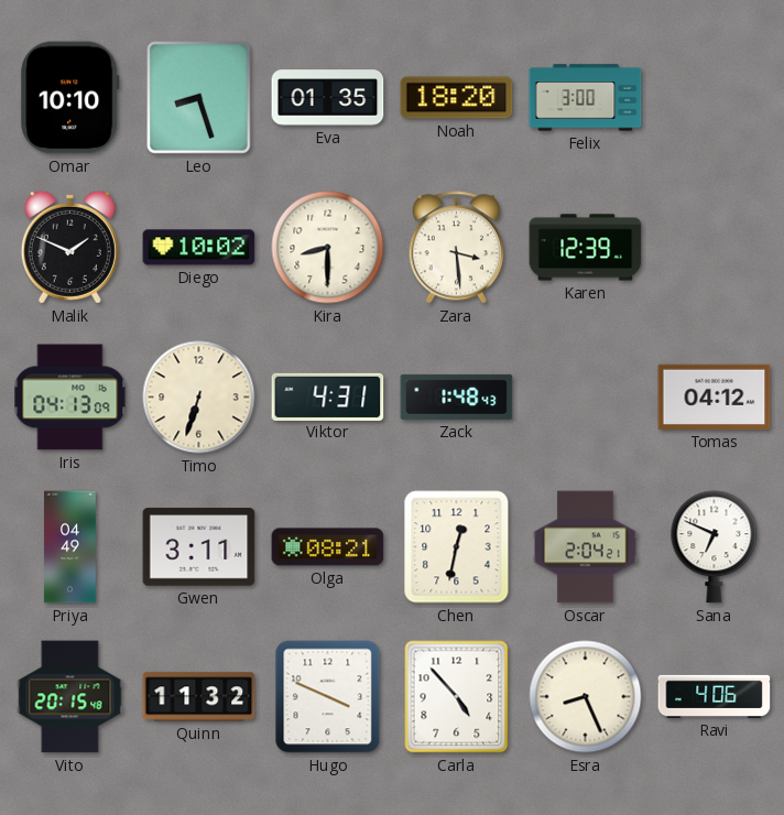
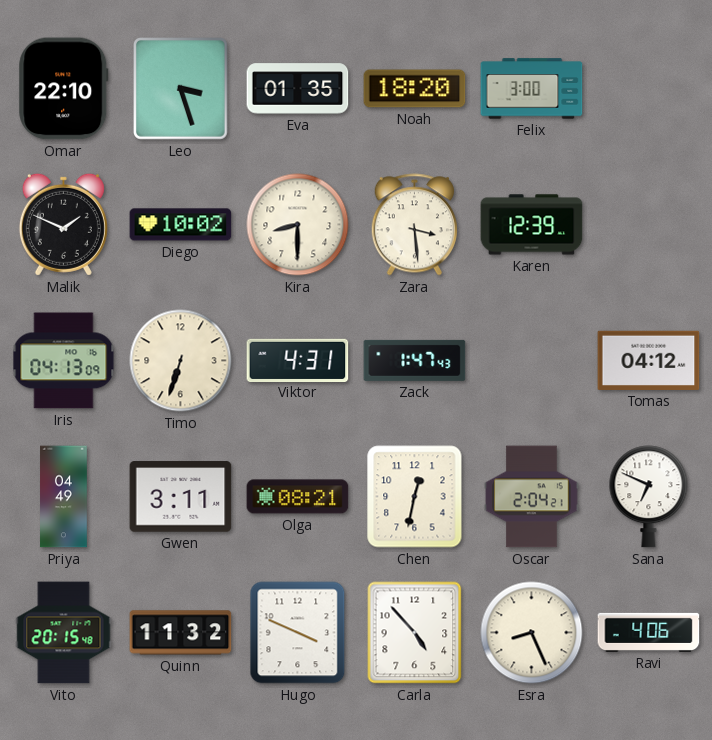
Omar: 10:10 -> 22:10
Leo: 8:27 -> 3:27
Zack: 1:48 -> 1:47
